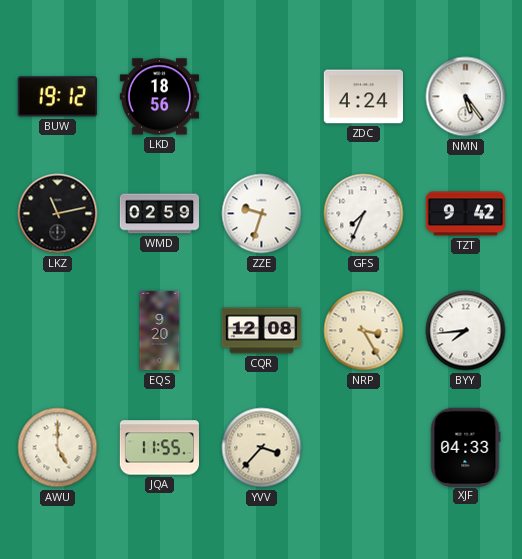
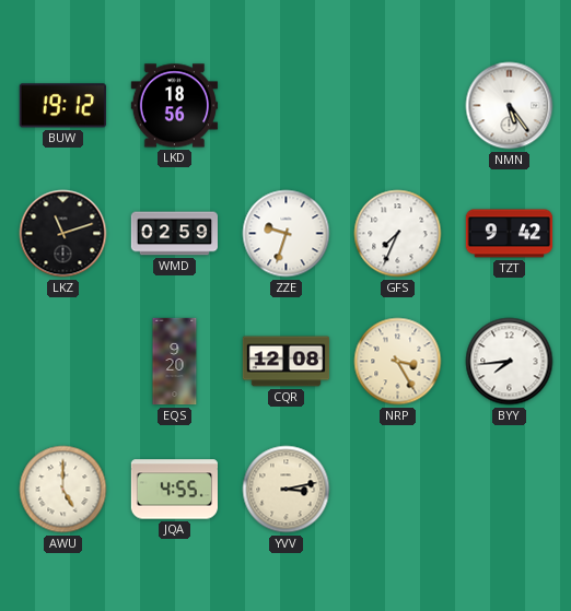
ZDC: 4:24 -> none
LKZ: 11:13 -> 11:12
JQA: 11:55 -> 4:55
YVV: 3:37 -> 3:13
XJF: 04:33 -> none
